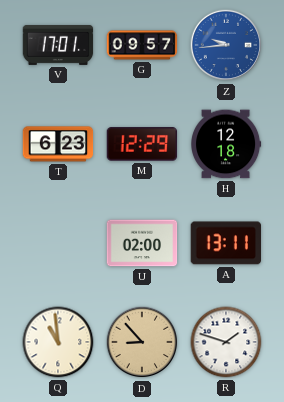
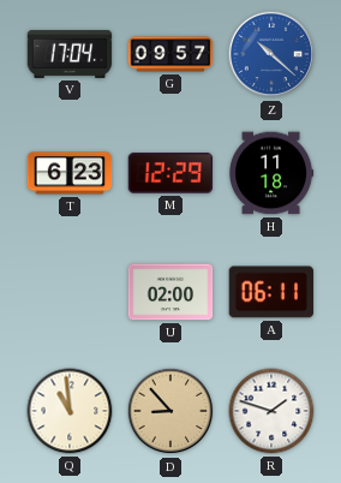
V: 17:01 -> 17:04
Z: 9:44 -> 10:22
H: 12:18 -> 11:18
A: 13:11 -> 06:11
